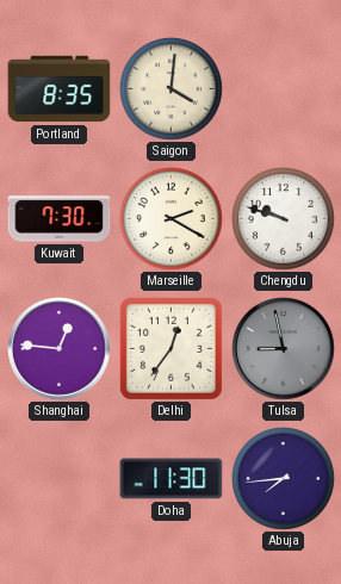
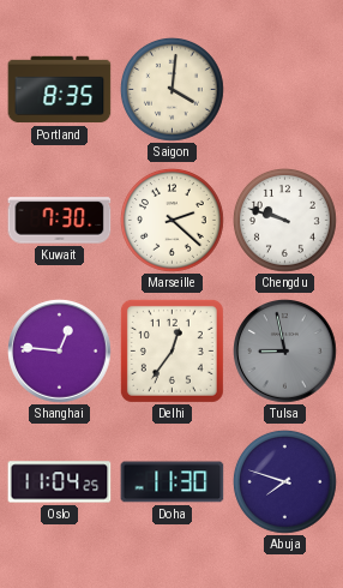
Marseille: 2:20 -> 2:22
Oslo: none -> 11:04
Abuja: 7:44 -> 7:48
